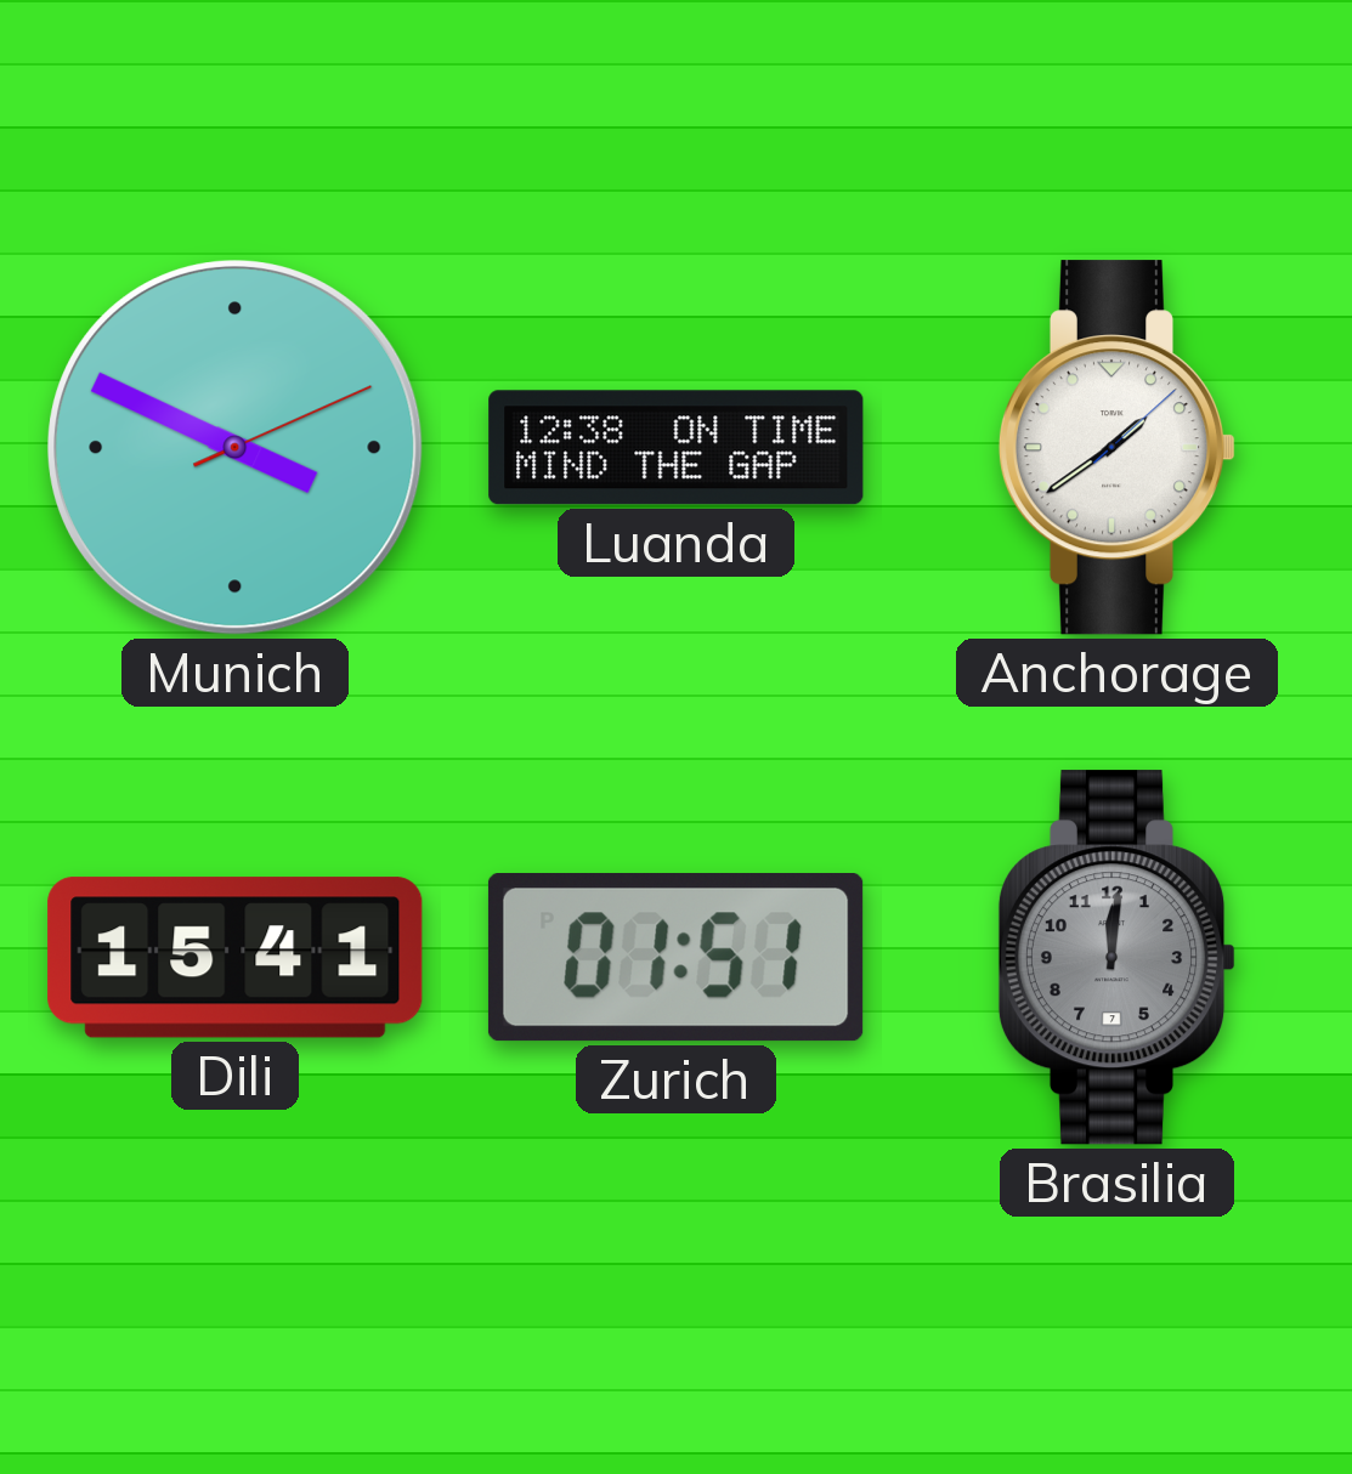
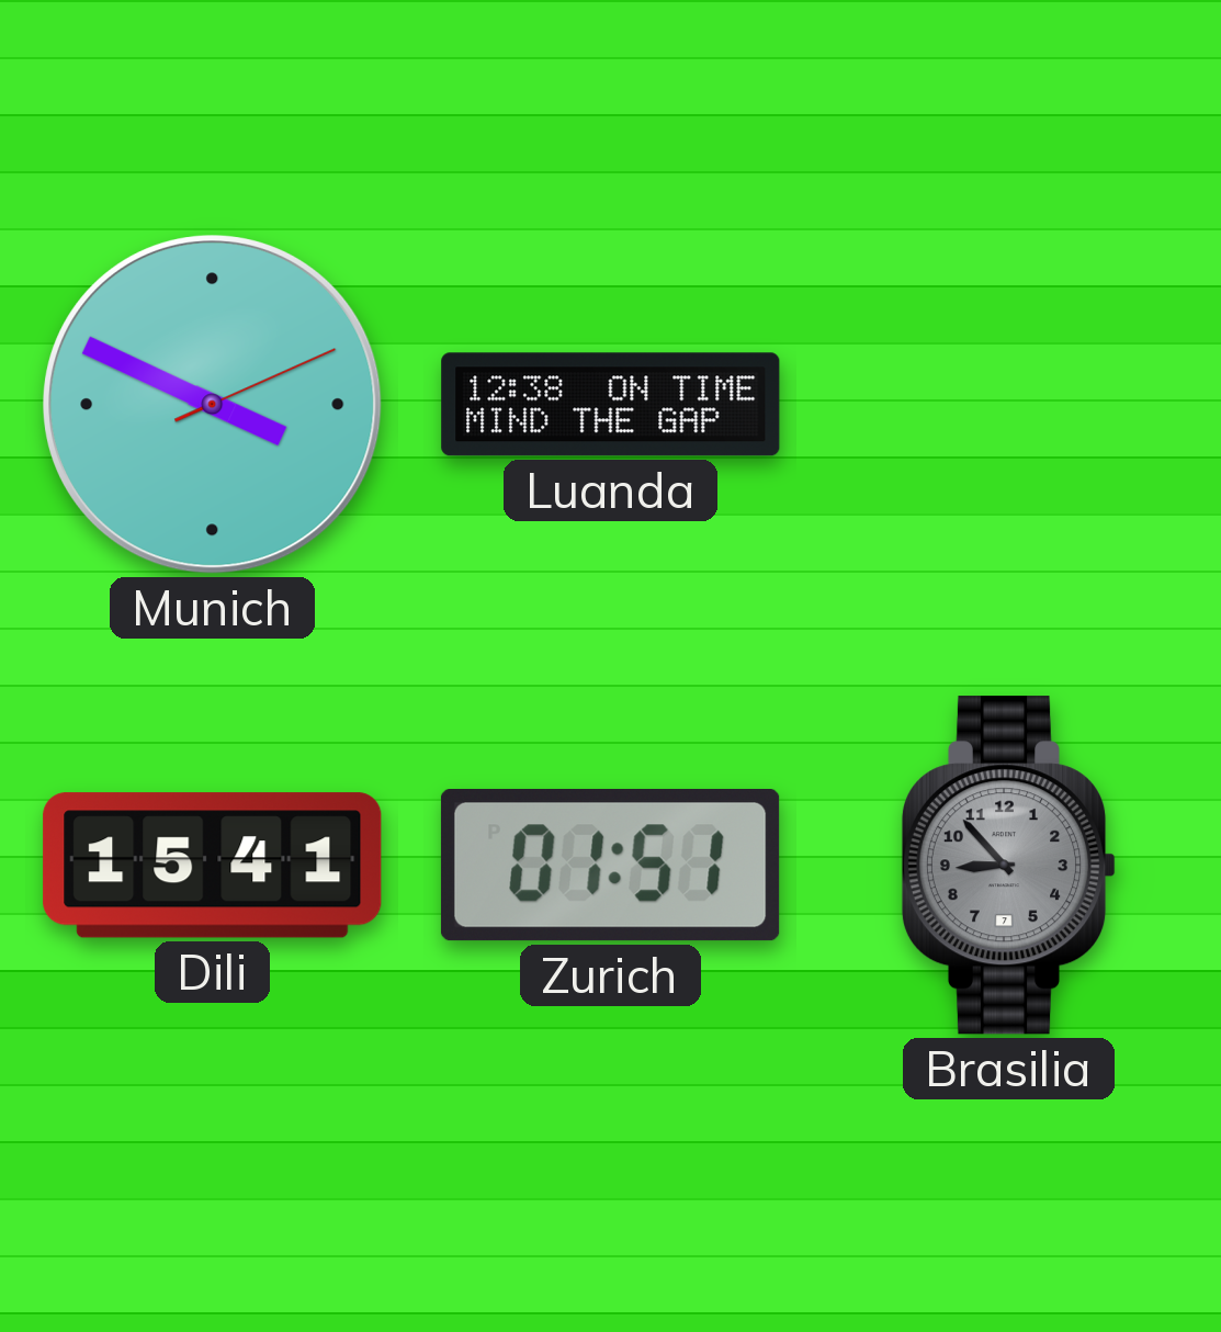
Anchorage: 1:39 -> none
Brasilia: 12:01 -> 8:53
